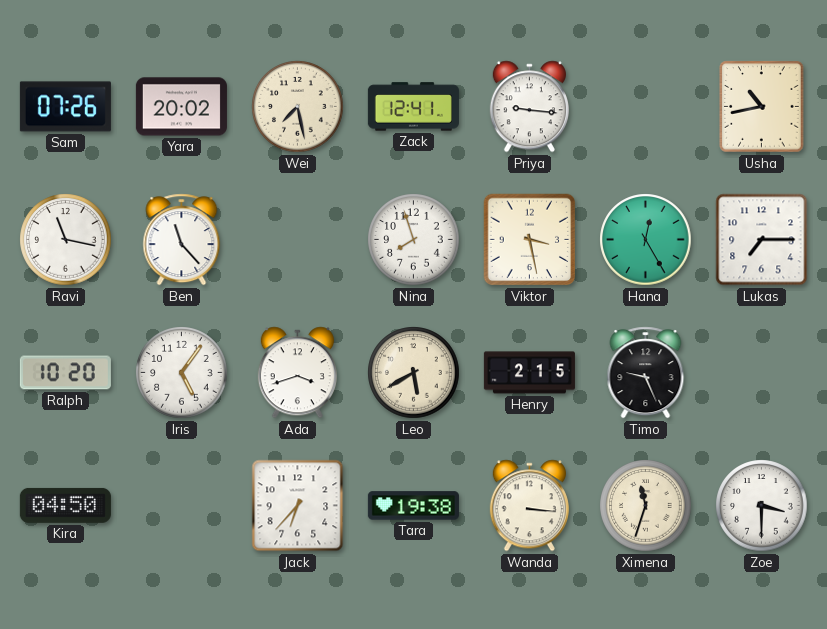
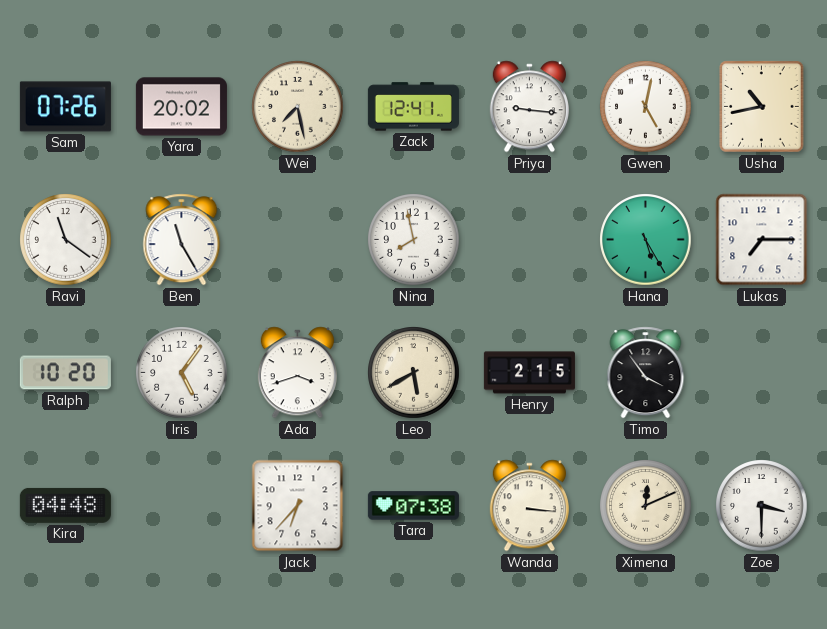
Gwen: none -> 5:02
Ravi: 11:17 -> 11:21
Ben: 11:23 -> 11:25
Nina: 7:57 -> 7:58
Viktor: 3:28 -> none
Hana: 12:25 -> 5:25
Timo: 9:26 -> 3:54
Kira: 04:50 -> 04:48
Tara: 19:38 -> 07:38
Ximena: 11:33 -> 12:11
